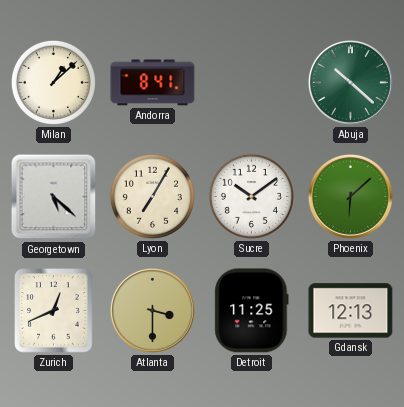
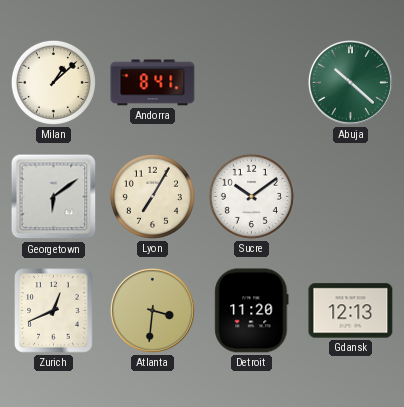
Georgetown: 5:22 -> 6:09
Phoenix: 6:08 -> none
Atlanta: 3:30 -> 3:31
Detroit: 11:25 -> 11:20
